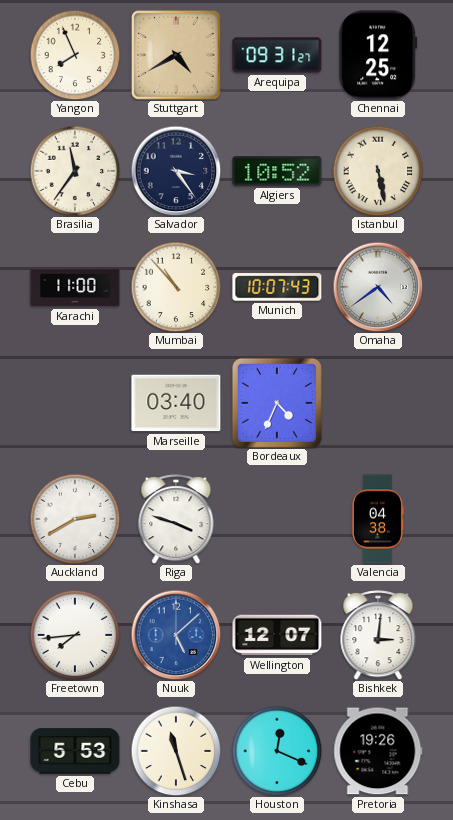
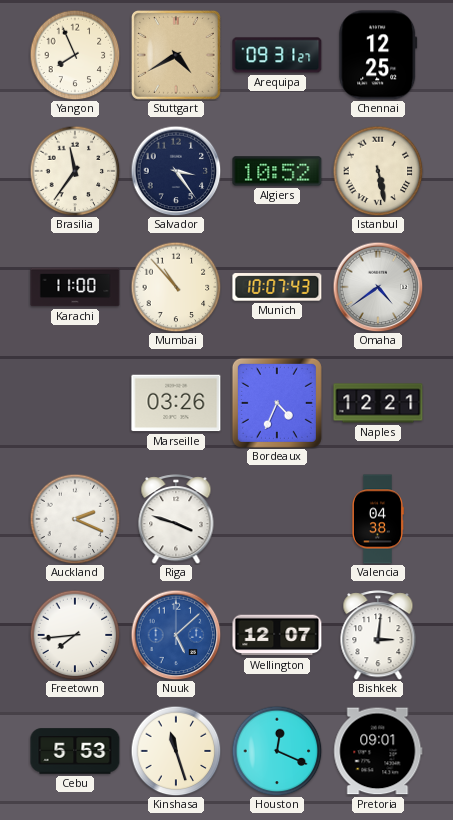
Marseille: 03:40 -> 03:26
Naples: none -> 12:21
Auckland: 2:40 -> 2:19
Pretoria: 19:26 -> 09:01
